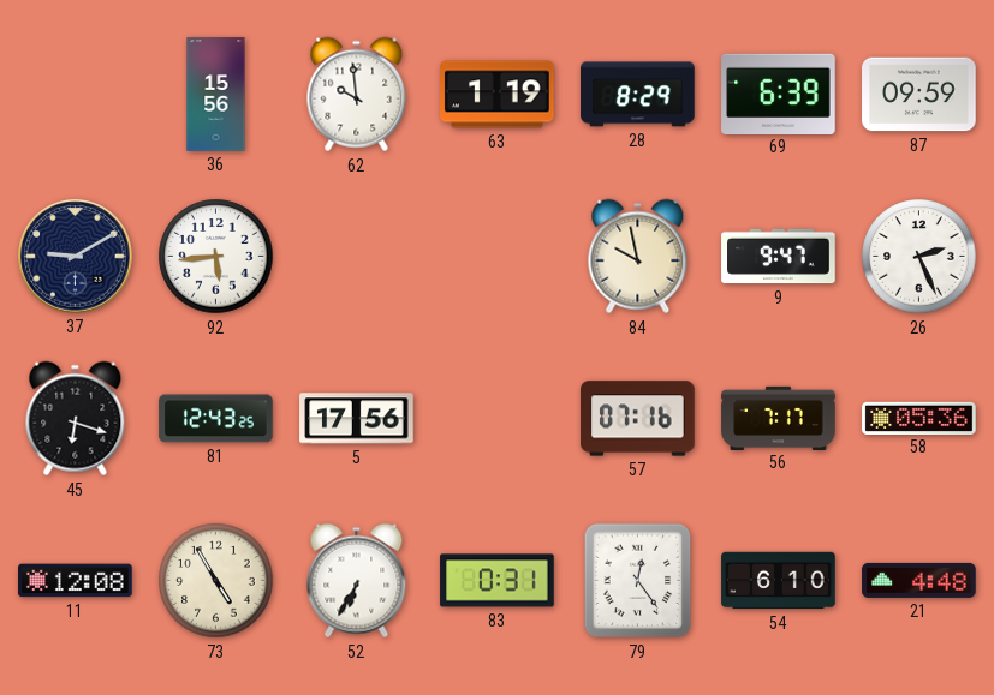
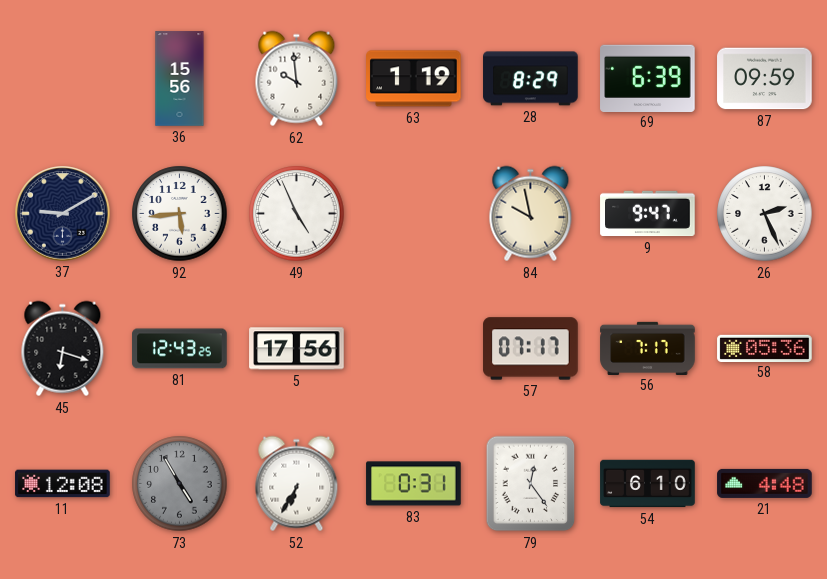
49: none -> 4:56
57: 07:16 -> 07:17
73 dial: cream -> grey
